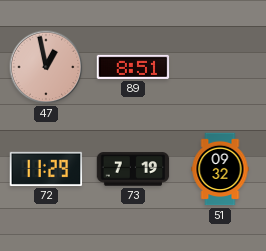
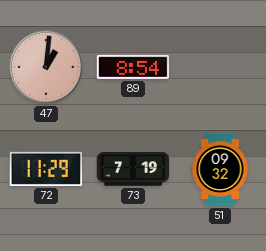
47: 12:58 -> 1:01
89: 8:51 -> 8:54
